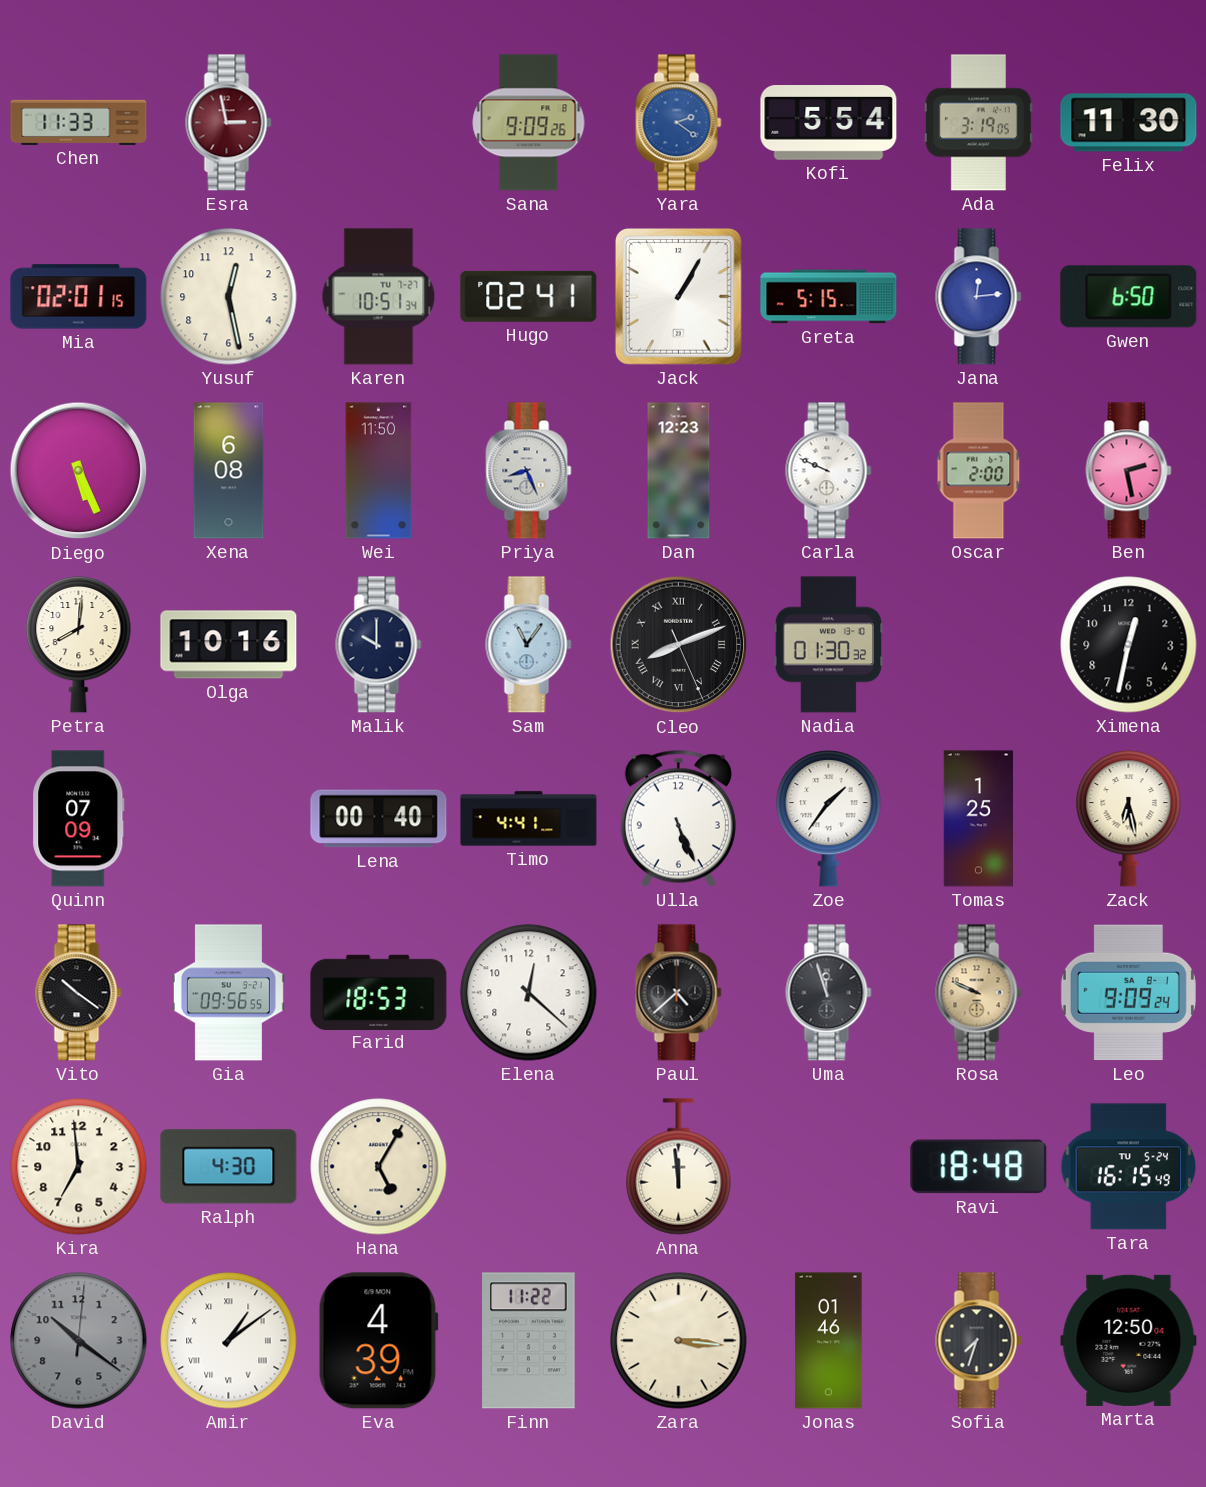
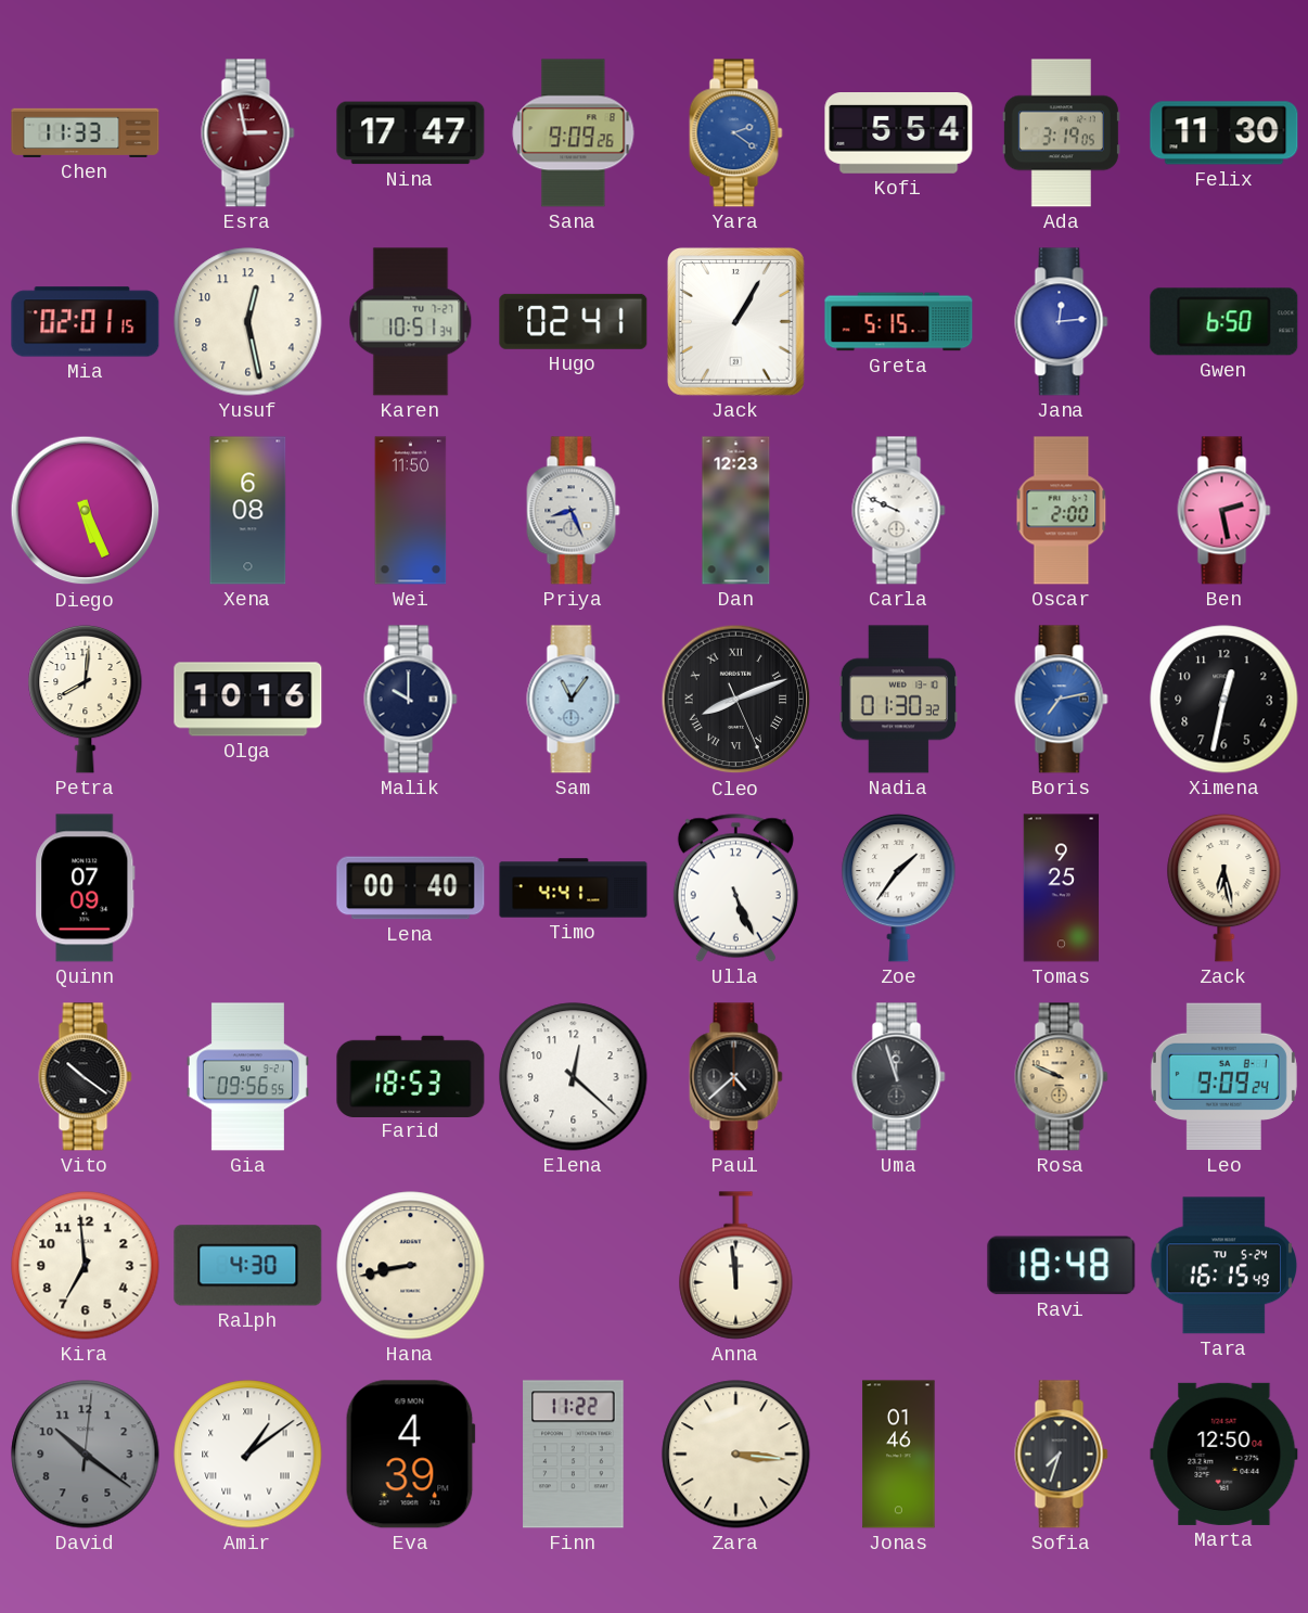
Nina: none -> 17:47
Boris: none -> 7:13
Tomas: 1:25 -> 9:25
Hana: 5:05 -> 8:43
